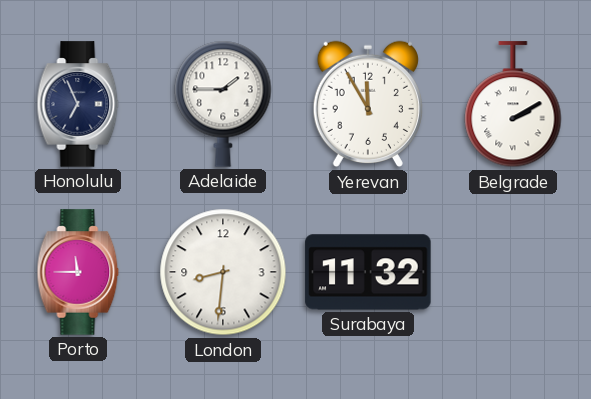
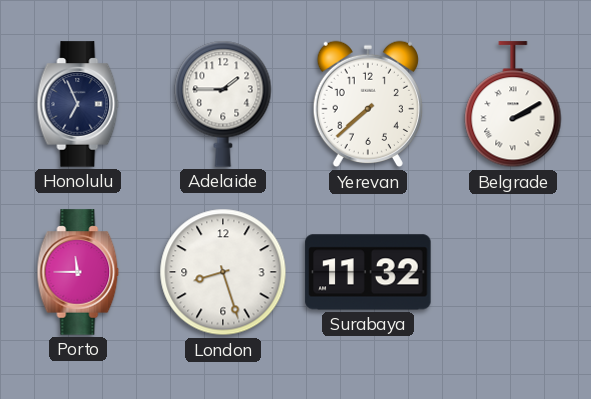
Yerevan: 11:55 -> 7:38
London: 8:31 -> 8:27
